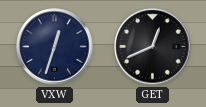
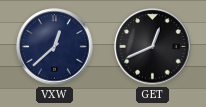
VXW: 12:33 -> 12:38
